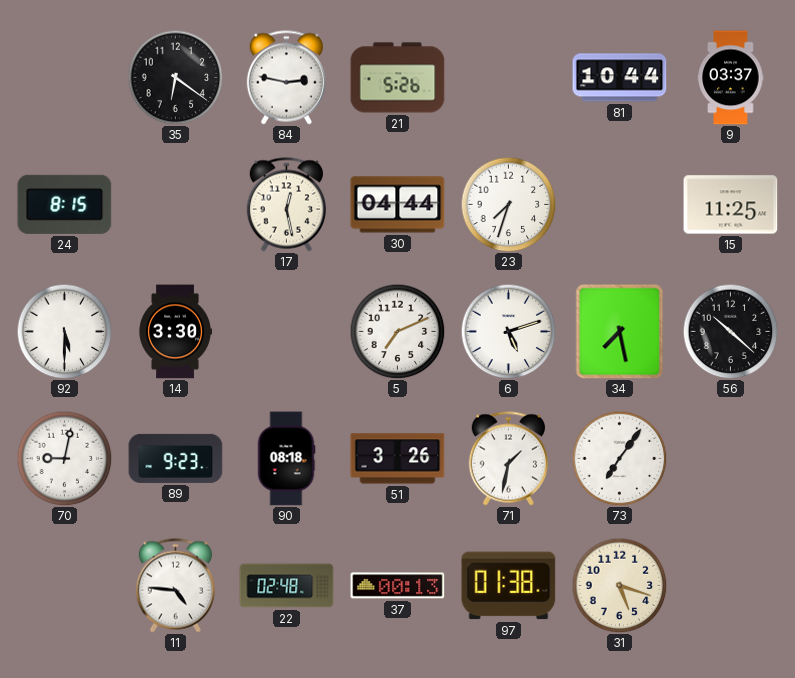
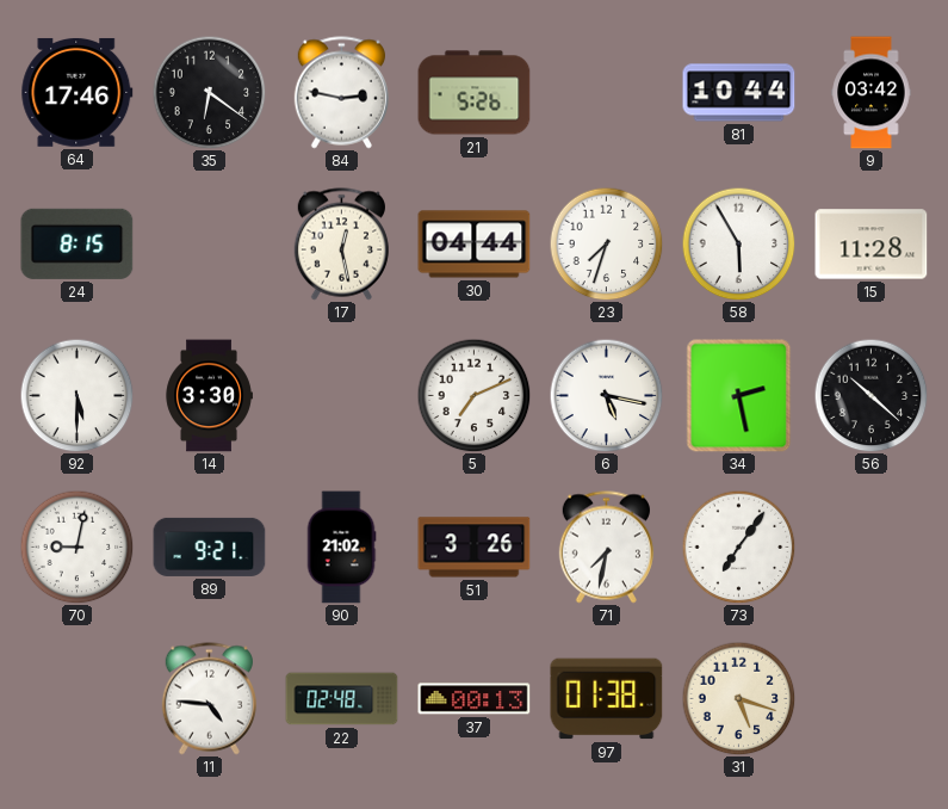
64: none -> 17:46
9: 03:37 -> 03:42
58: none -> 5:55
15: 11:25 -> 11:28
6: 5:12 -> 5:17
34: 7:28 -> 2:28
89: 9:23 -> 9:21
90: 08:18 -> 21:02
71: 1:32 -> 7:32
